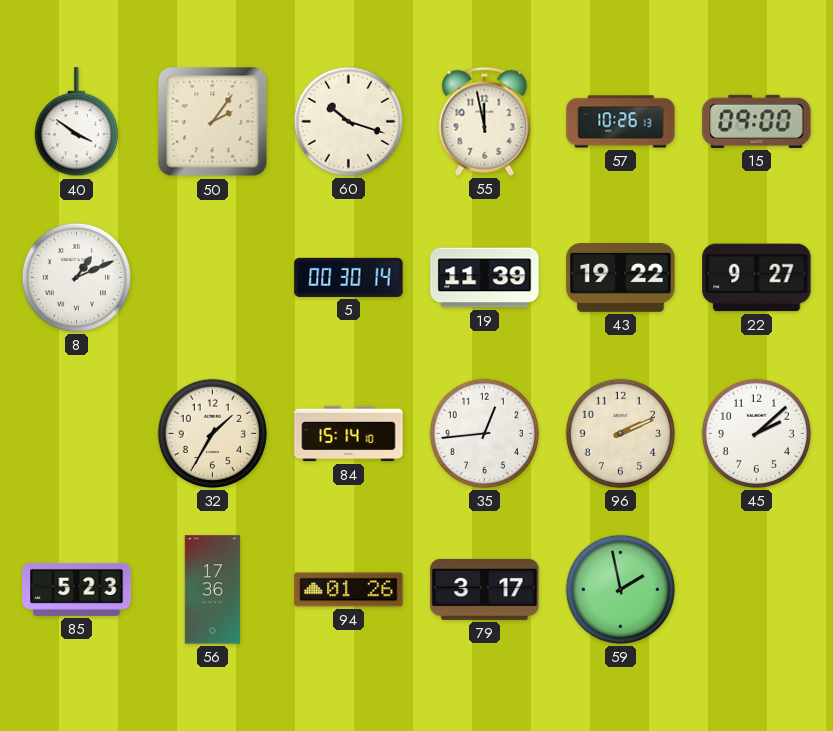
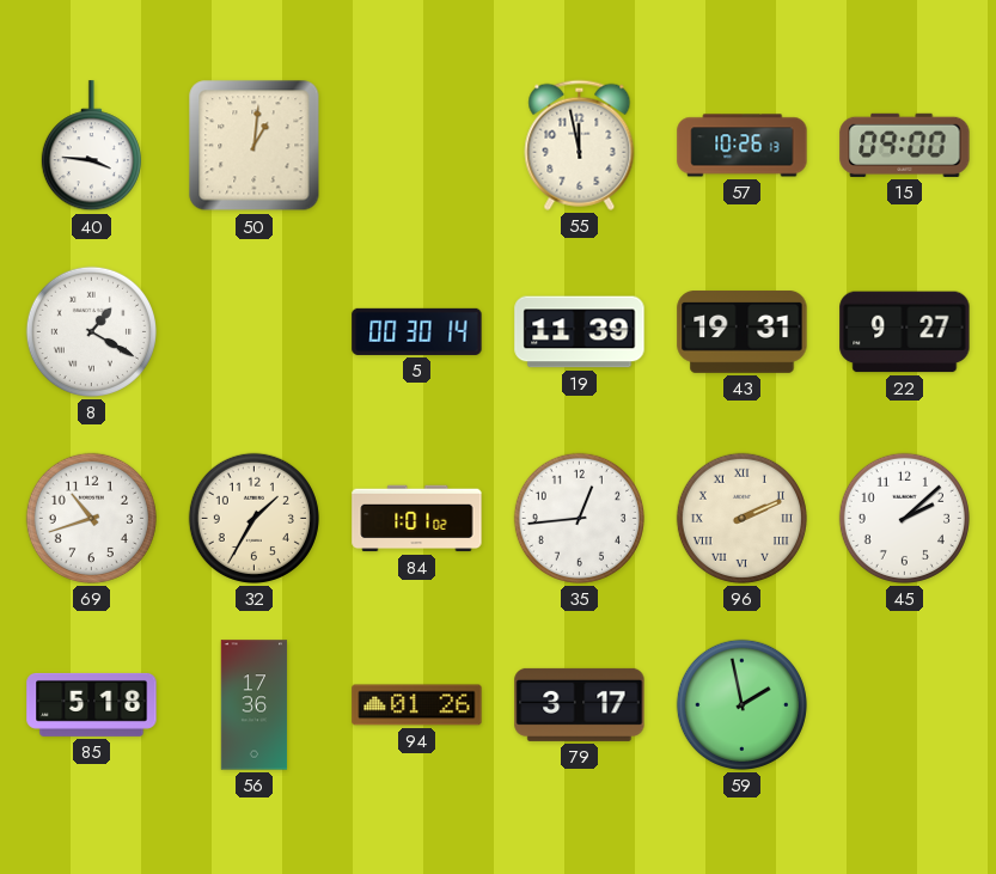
40: 3:51 -> 3:46
50: 2:06 -> 1:01
60: 10:18 -> none
8: 1:11 -> 1:20
43: 19:22 -> 19:31
69: none -> 10:42
84: 15:14 -> 1:01
96 numerals: Arabic -> Roman
85: 5:23 -> 5:18
